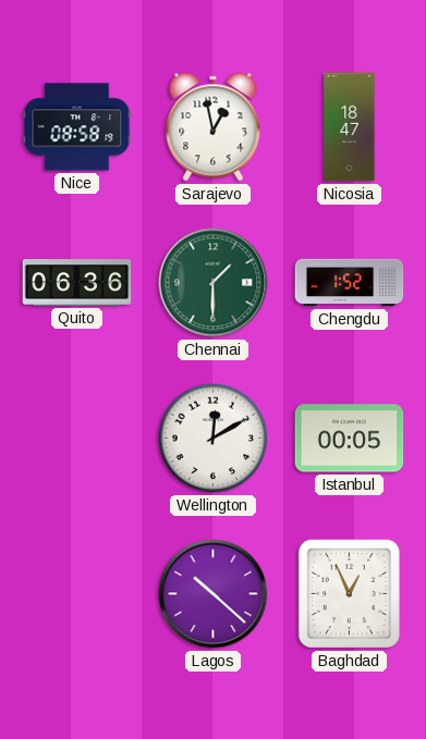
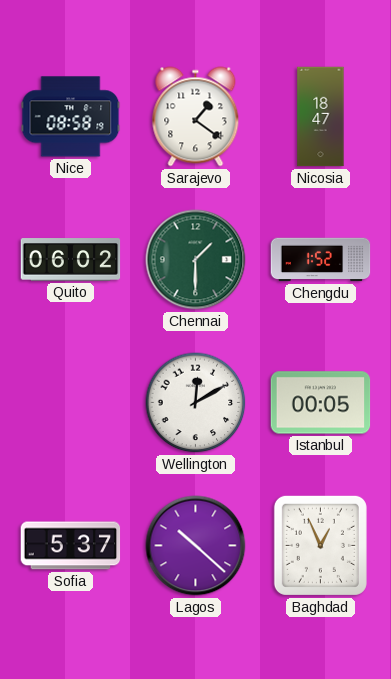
Sarajevo: 12:58 -> 1:21
Quito: 06:36 -> 06:02
Sofia: none -> 5:37
